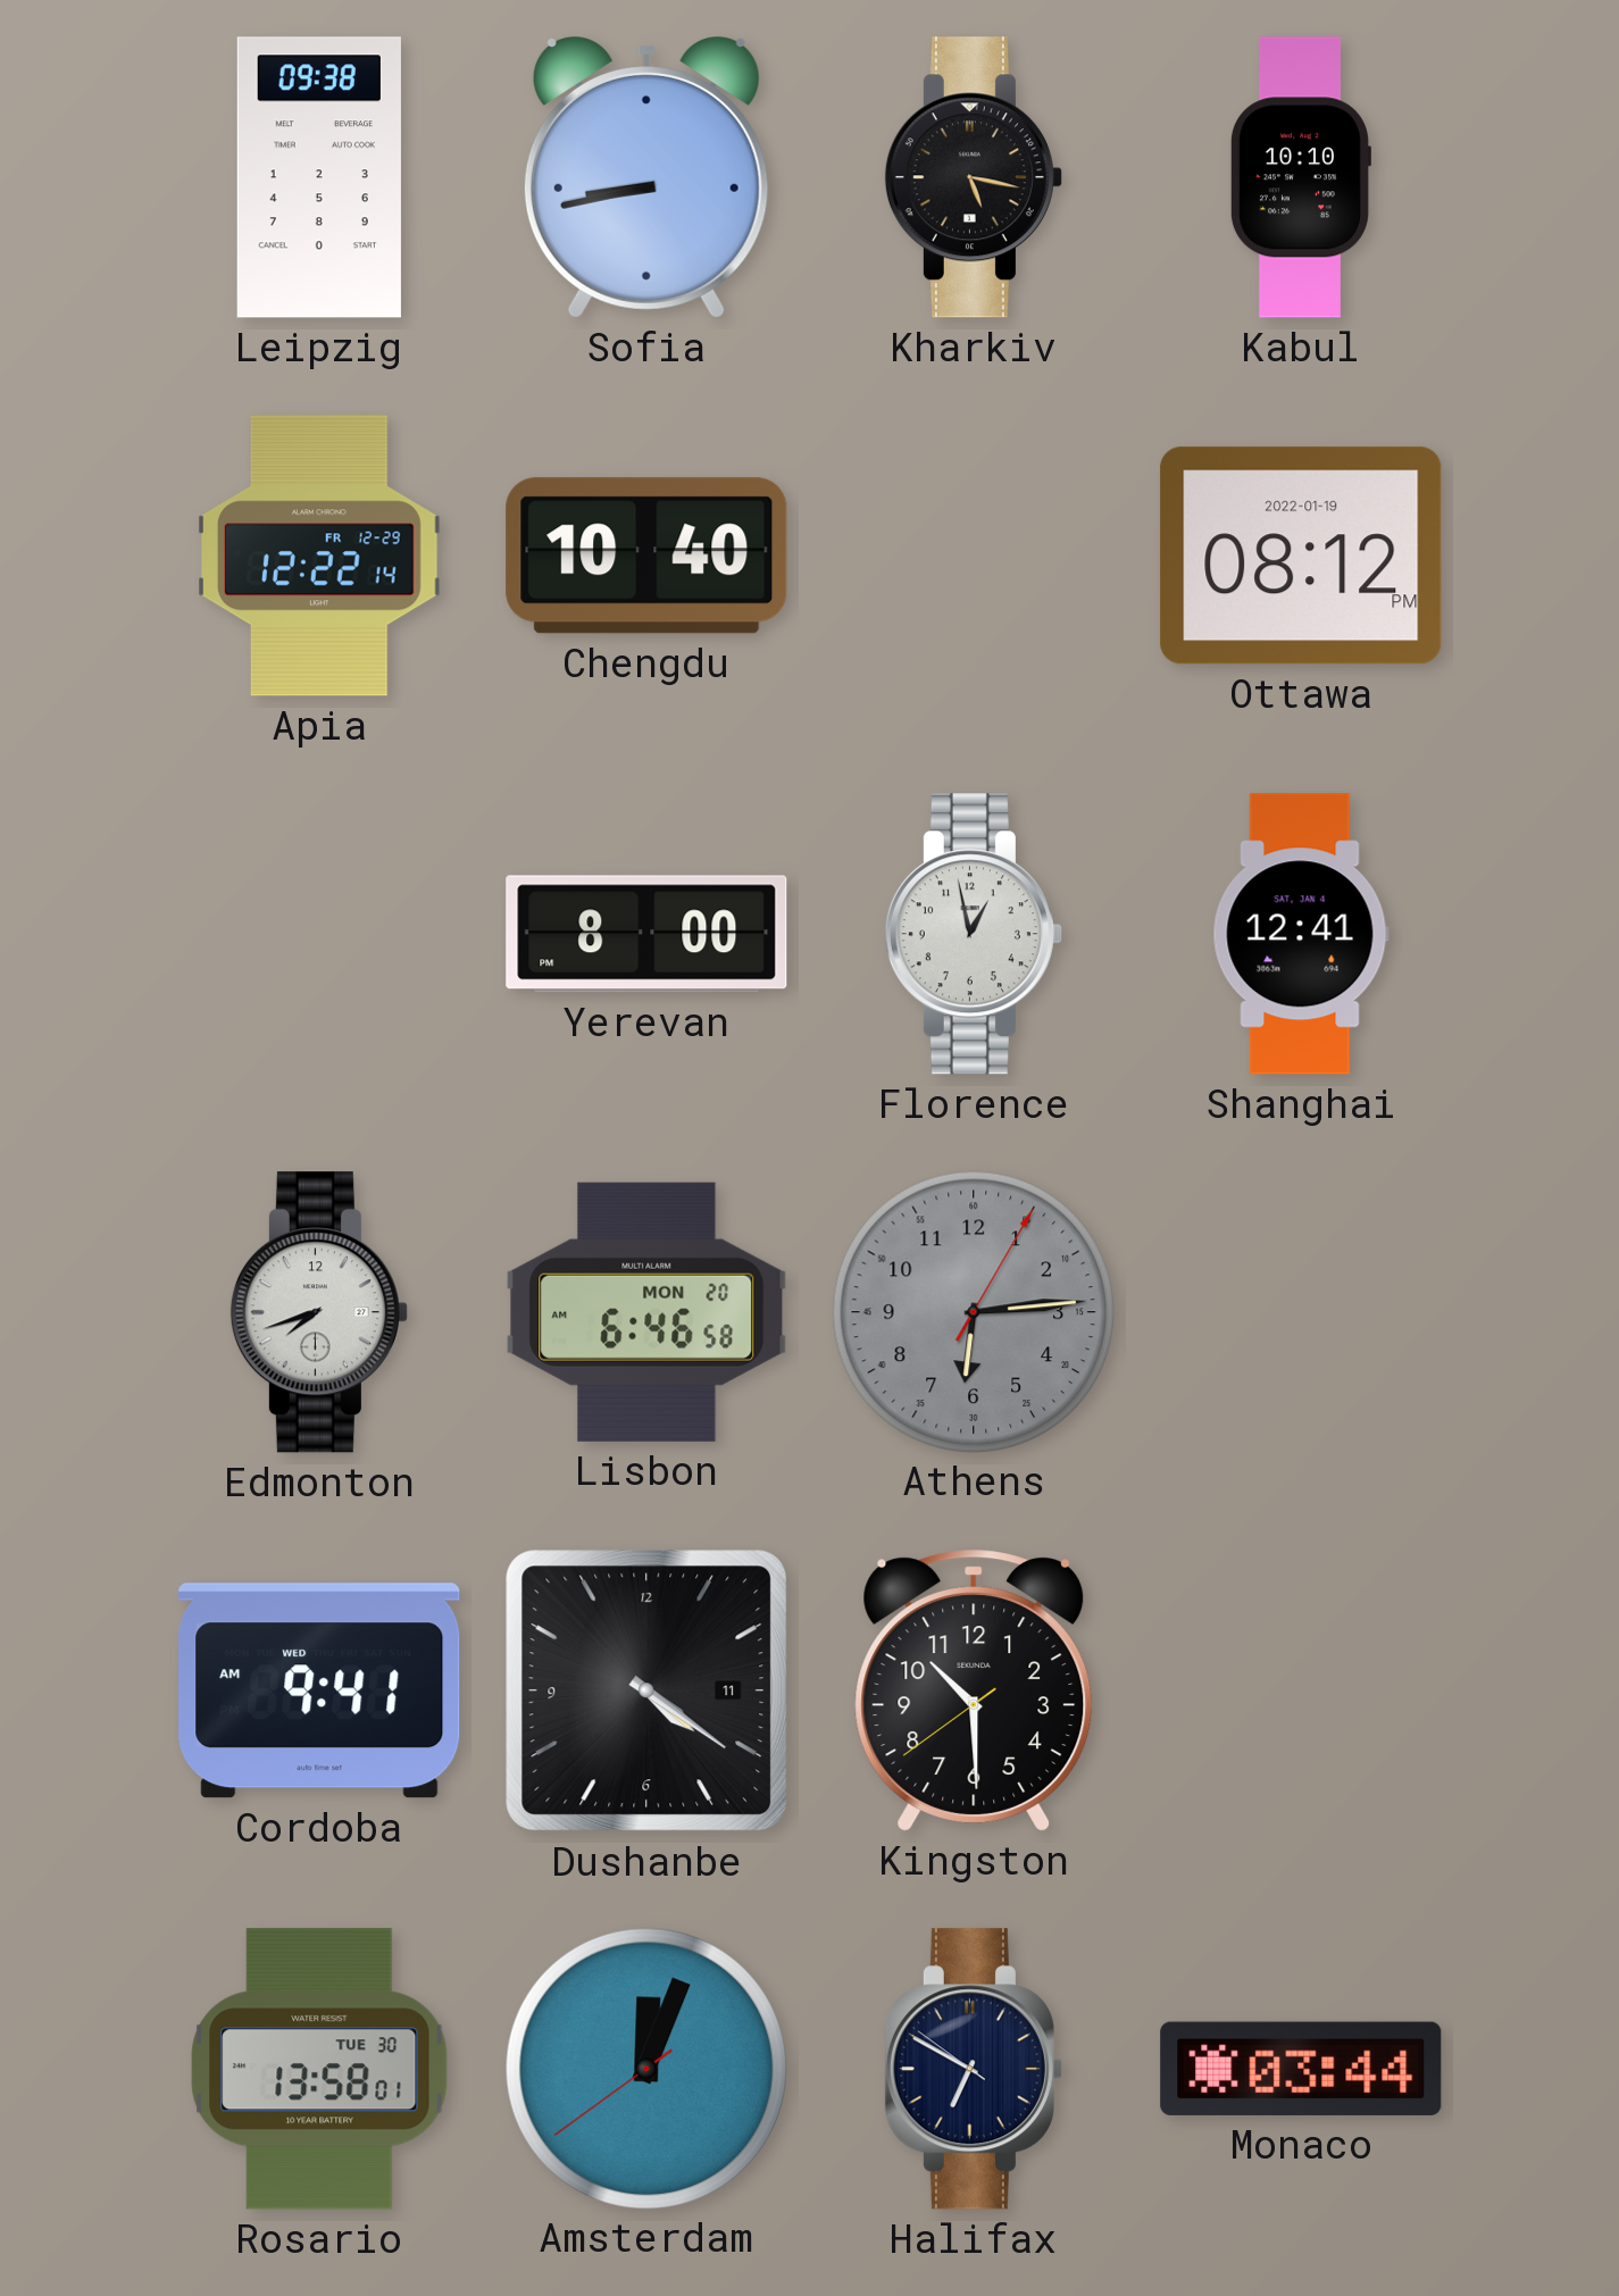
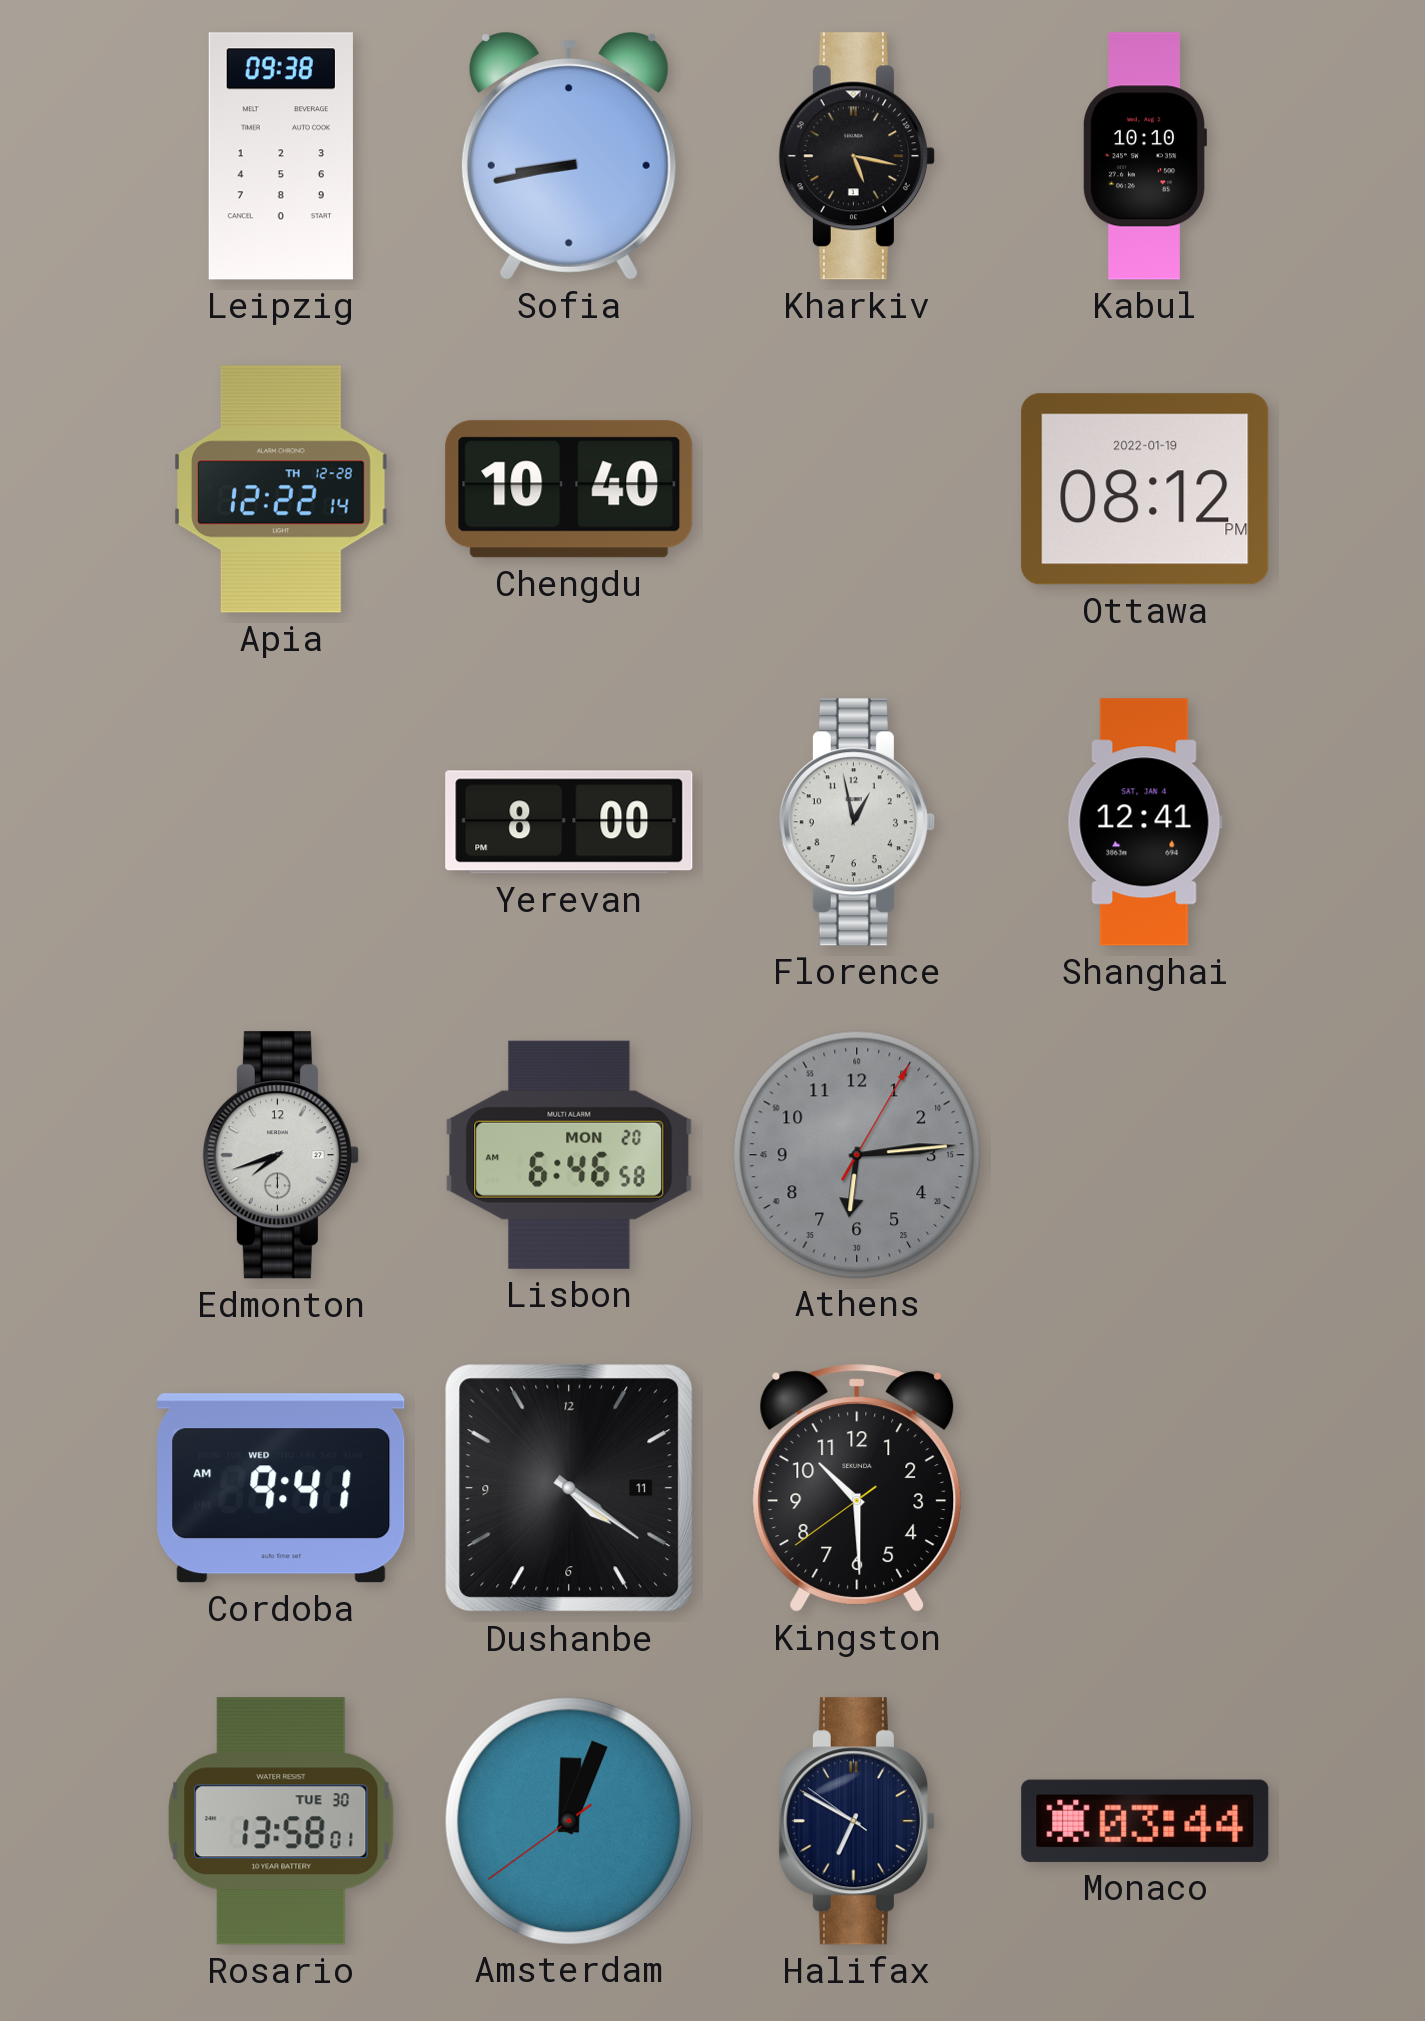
Apia date: FR 12-29 -> TH 12-28
